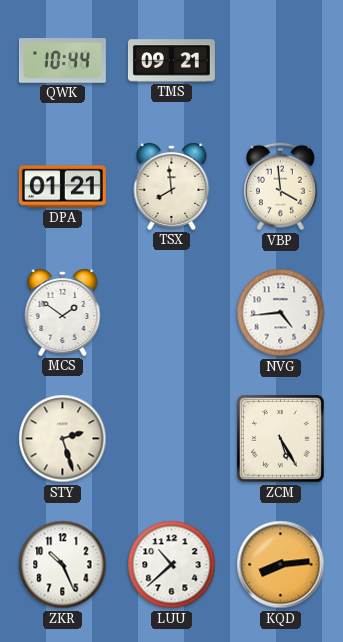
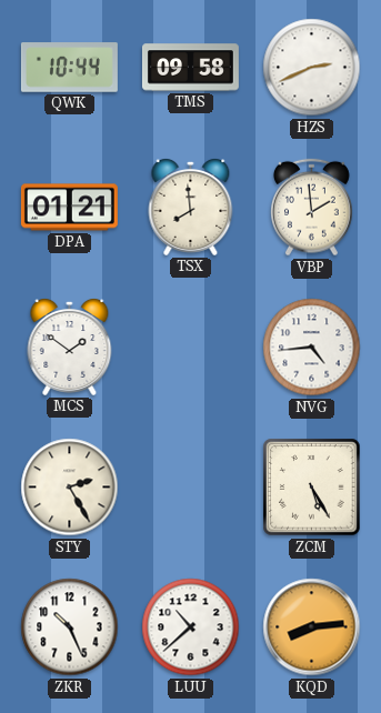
TMS: 09:21 -> 09:58
HZS: none -> 2:41
VBP: 3:59 -> 1:59
STY: 2:27 -> 2:25
